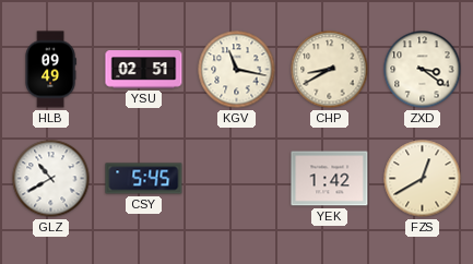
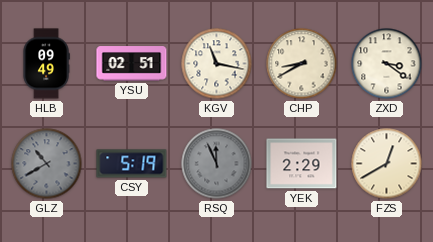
GLZ dial: white -> grey
CSY: 5:45 -> 5:19
RSQ: none -> 11:56
YEK: 1:42 -> 2:29
